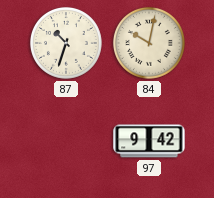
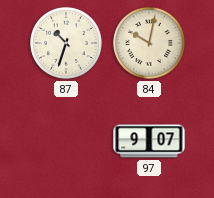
97: 9:42 -> 9:07
